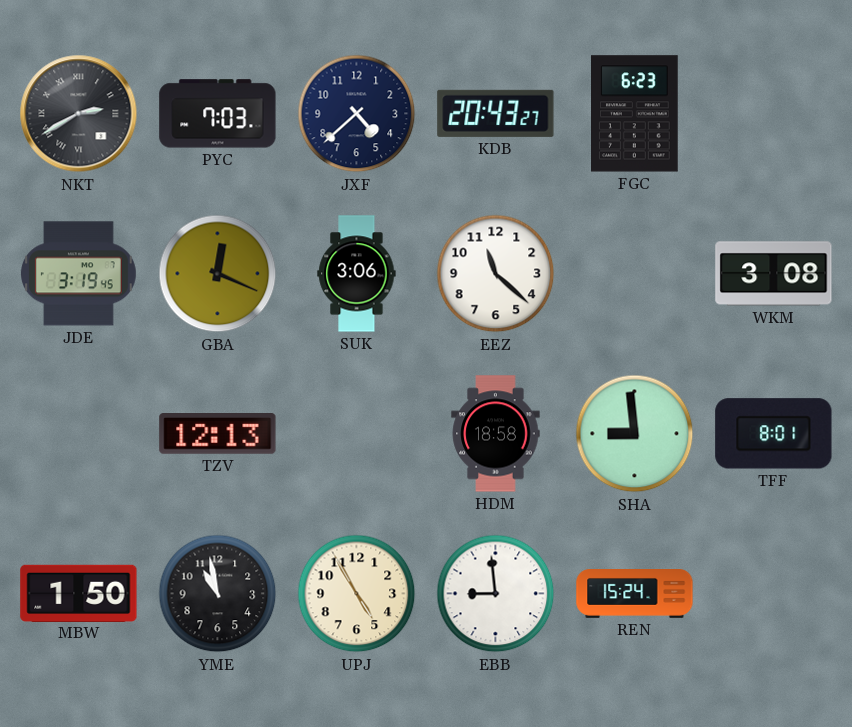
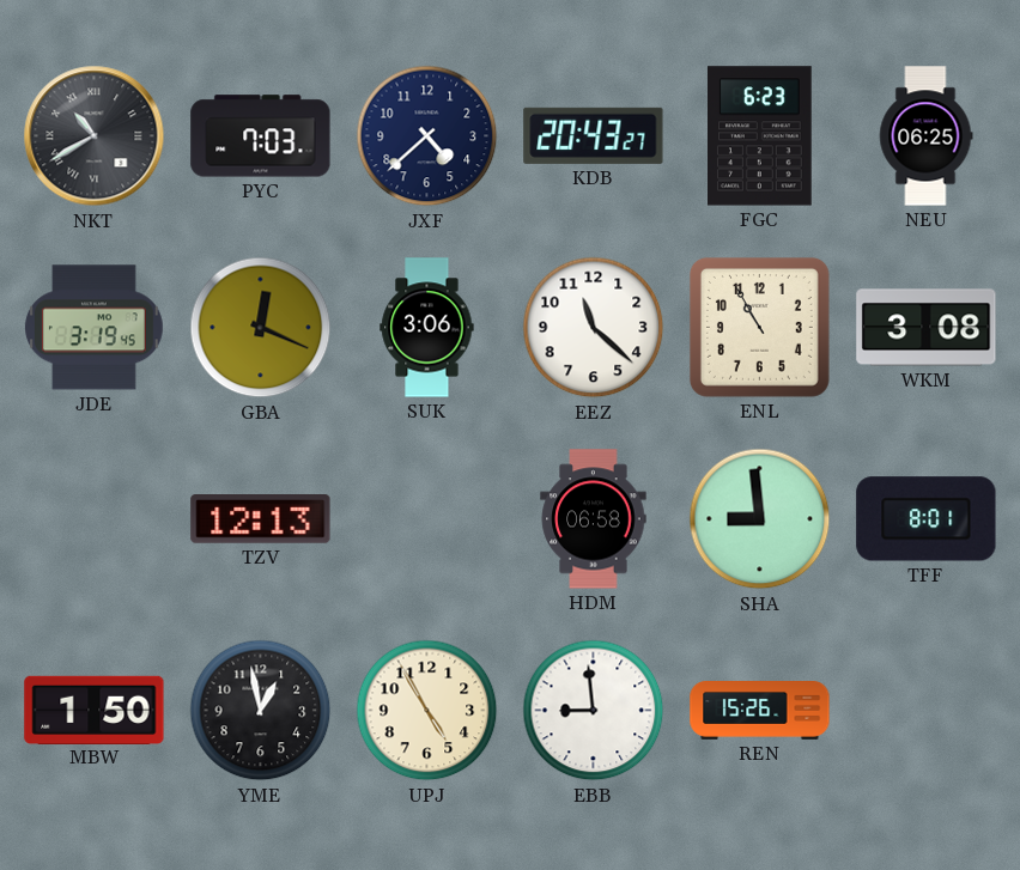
NKT: 2:40 -> 10:40
NEU: none -> 06:25
ENL: none -> 10:55
HDM: 18:58 -> 06:58
YME: 10:58 -> 12:58
REN: 15:24 -> 15:26
